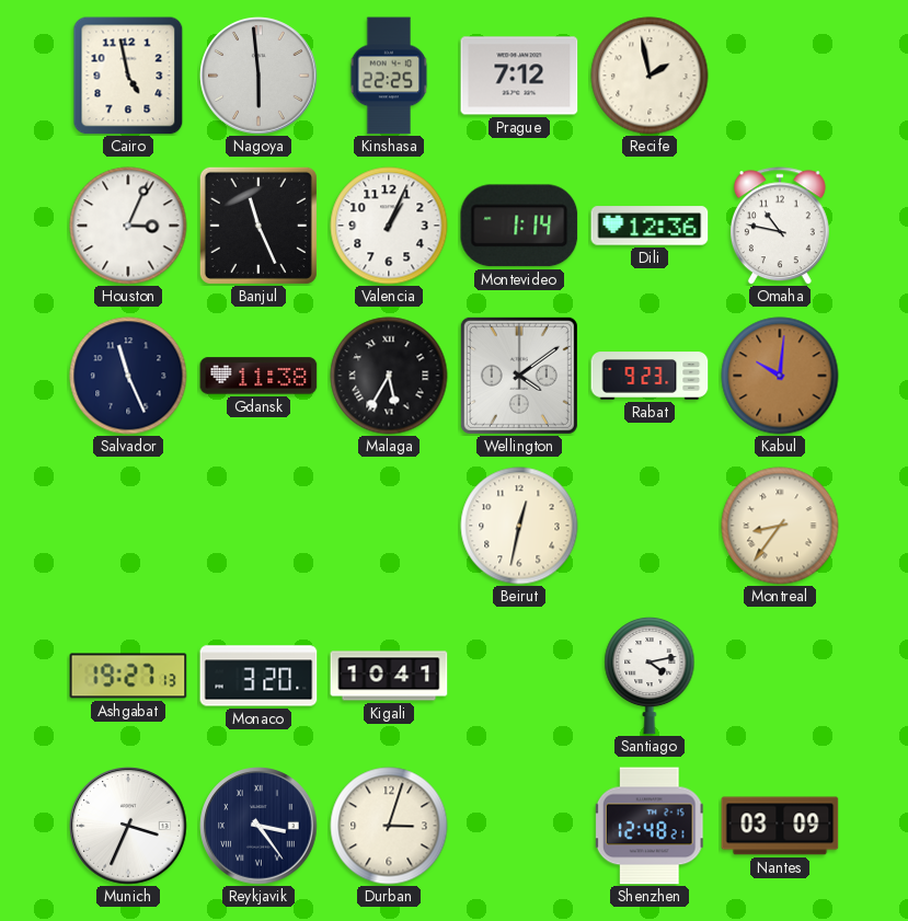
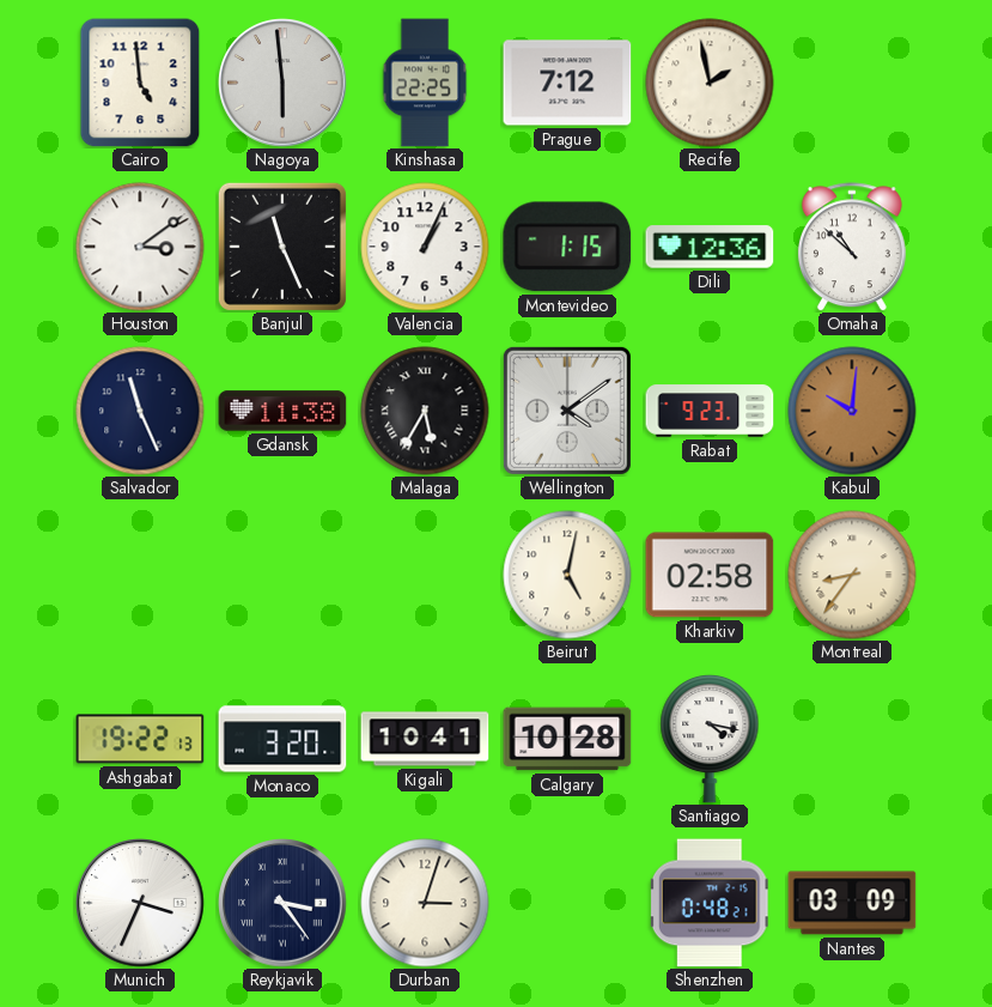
Cairo: 4:58 -> 4:59
Houston: 3:04 -> 3:09
Montevideo: 1:14 -> 1:15
Omaha: 10:47 -> 10:52
Beirut: 12:32 -> 5:02
Kharkiv: none -> 02:58
Ashgabat: 19:27 -> 19:22
Calgary: none -> 10:28
Santiago: 4:13 -> 4:17
Shenzhen: 12:48 -> 0:48
